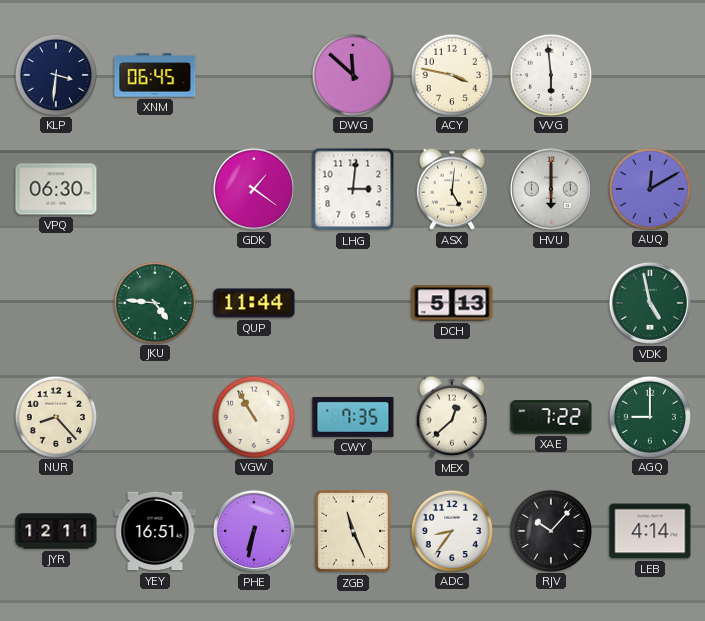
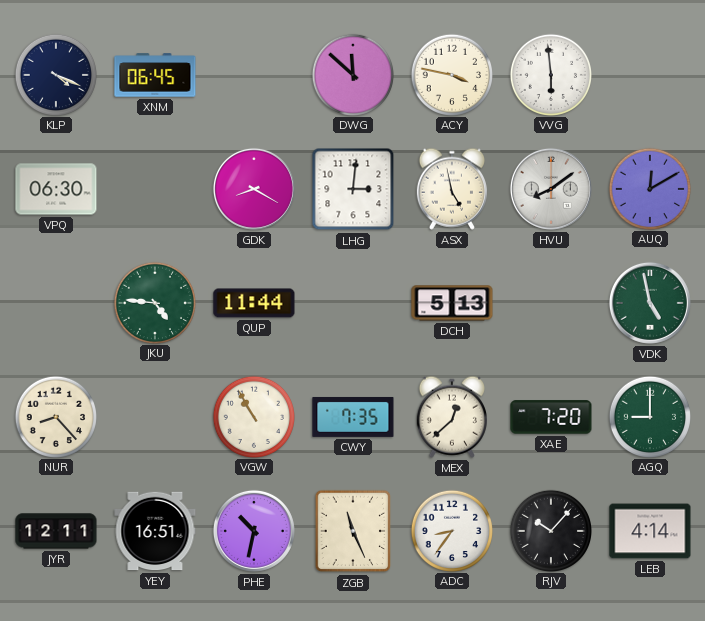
KLP: 3:31 -> 4:19
GDK: 1:21 -> 8:20
ASX: 5:01 -> 4:58
HVU: 6:00 -> 8:09
XAE: 7:22 -> 7:20
PHE: 6:32 -> 10:32
